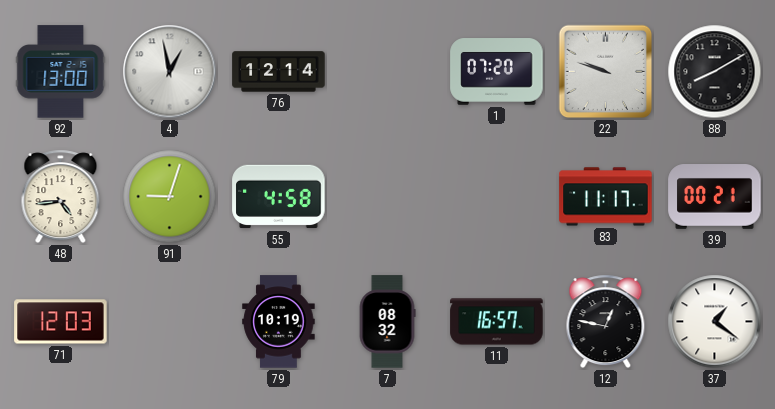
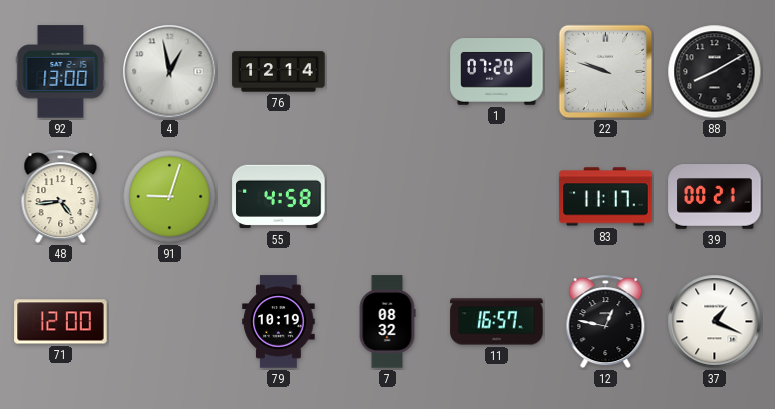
71: 12:03 -> 12:00
37: 1:21 -> 1:19
